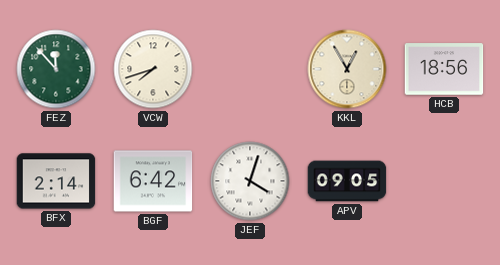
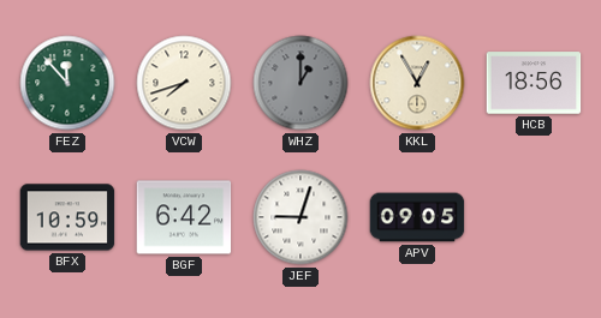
WHZ: none -> 1:00
BFX: 2:14 -> 10:59
JEF: 4:03 -> 9:03
